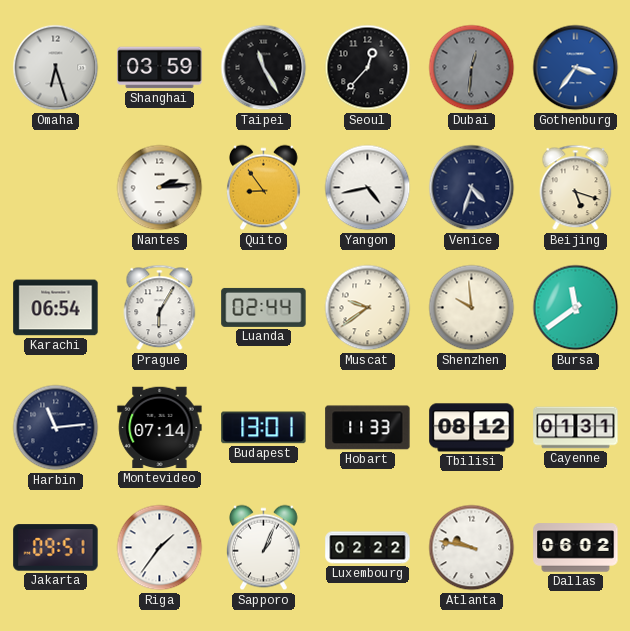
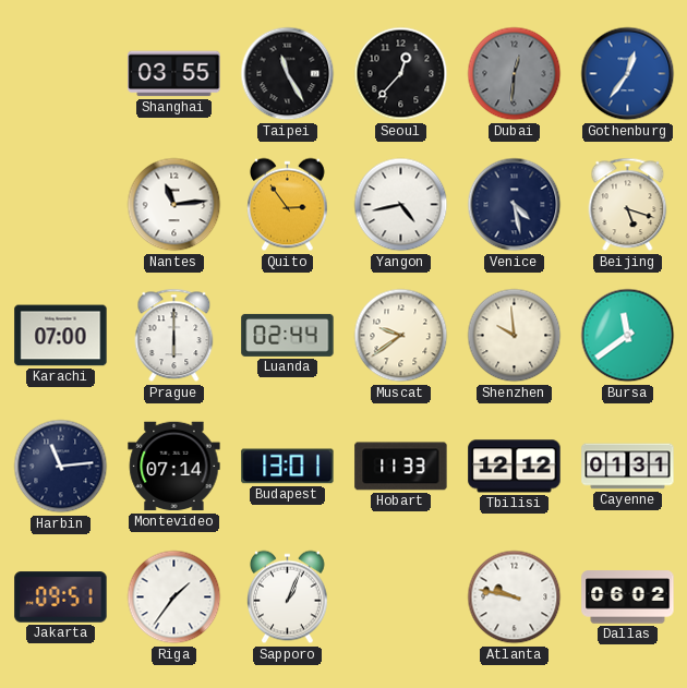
Omaha: 6:27 -> none
Shanghai: 03:59 -> 03:55
Gothenburg: 3:36 -> 12:36
Nantes: 2:14 -> 11:14
Quito: 8:54 -> 2:54
Venice: 4:33 -> 4:28
Karachi: 06:54 -> 07:00
Prague: 6:05 -> 6:00
Tbilisi: 08:12 -> 12:12
Luxembourg: 02:22 -> none
